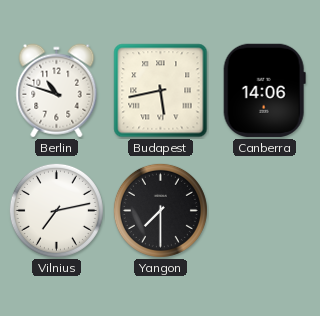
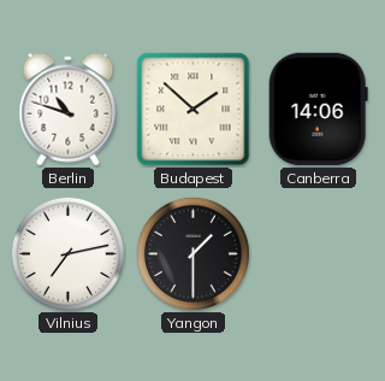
Budapest: 5:43 -> 1:52
Yangon: 7:30 -> 1:30
